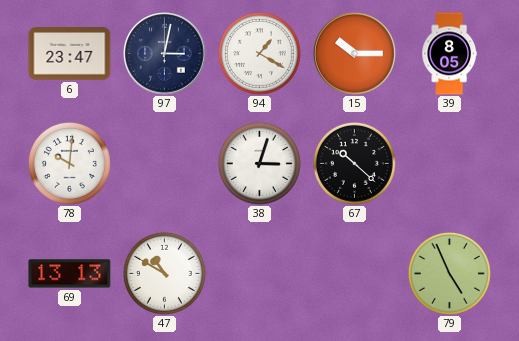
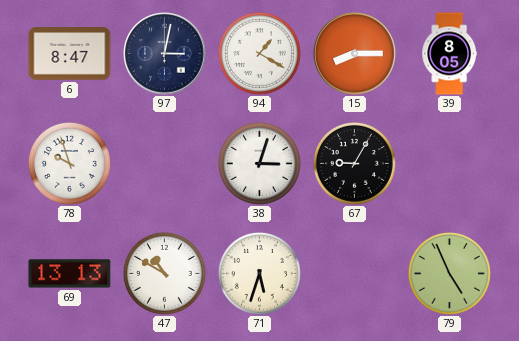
6: 23:47 -> 8:47
15: 10:15 -> 8:15
78: 10:01 -> 9:57
67: 10:22 -> 9:05
71: none -> 5:33
